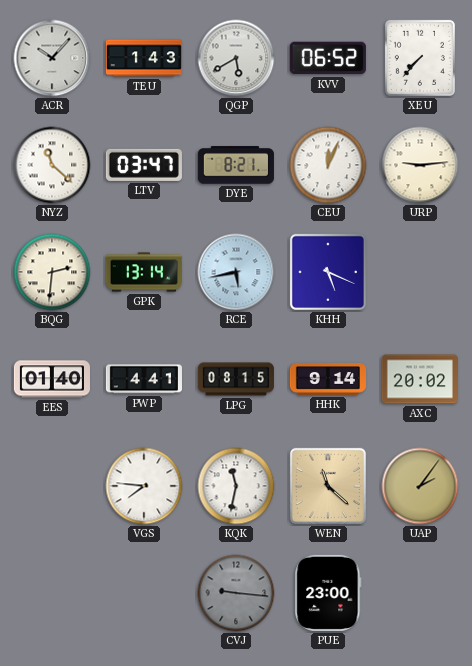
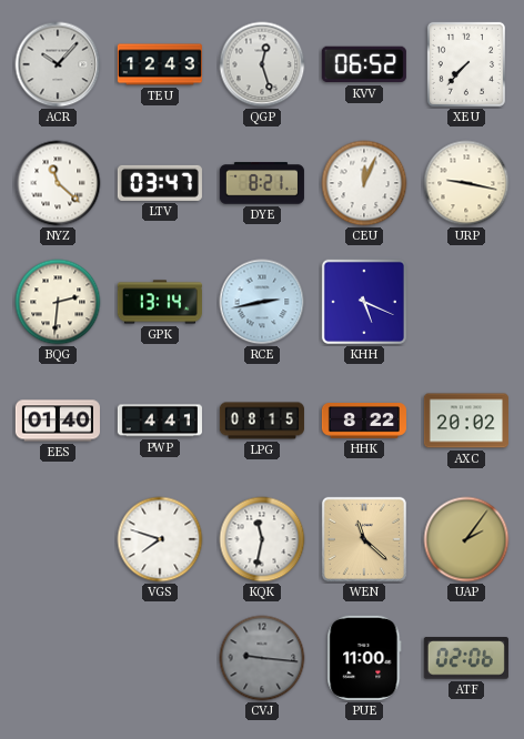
TEU: 1:43 -> 12:43
QGP: 5:40 -> 12:27
URP: 9:14 -> 9:17
RCE: 5:43 -> 2:43
HHK: 9:14 -> 8:22
VGS: 7:46 -> 7:48
PUE: 23:00 -> 11:00
ATF: none -> 02:06
